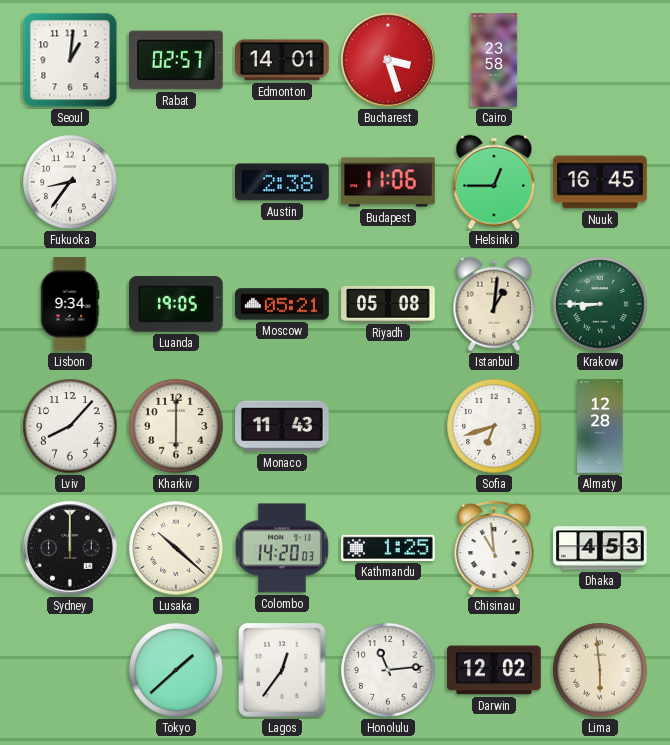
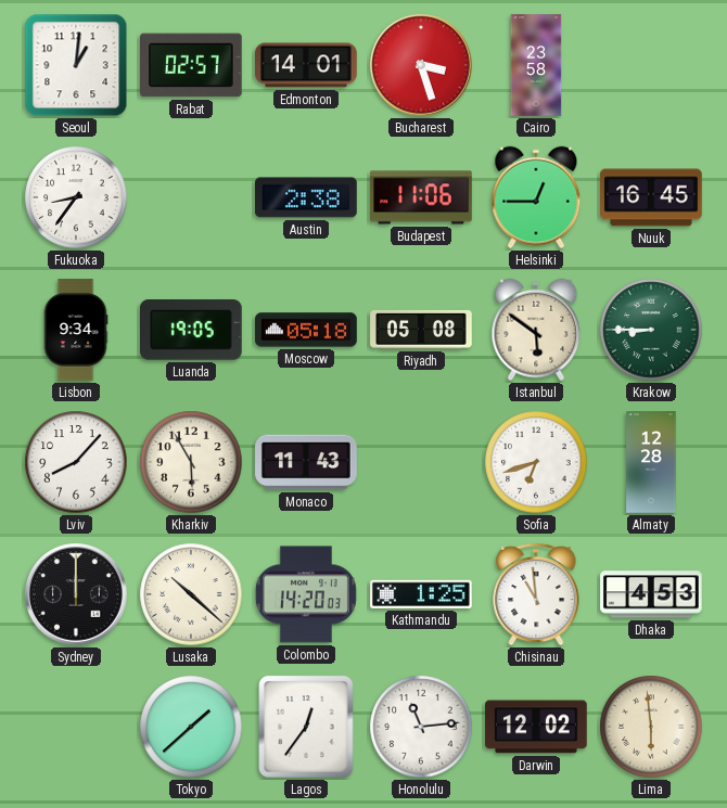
Moscow: 05:21 -> 05:18
Istanbul: 1:01 -> 5:51
Kharkiv: 6:00 -> 5:55
